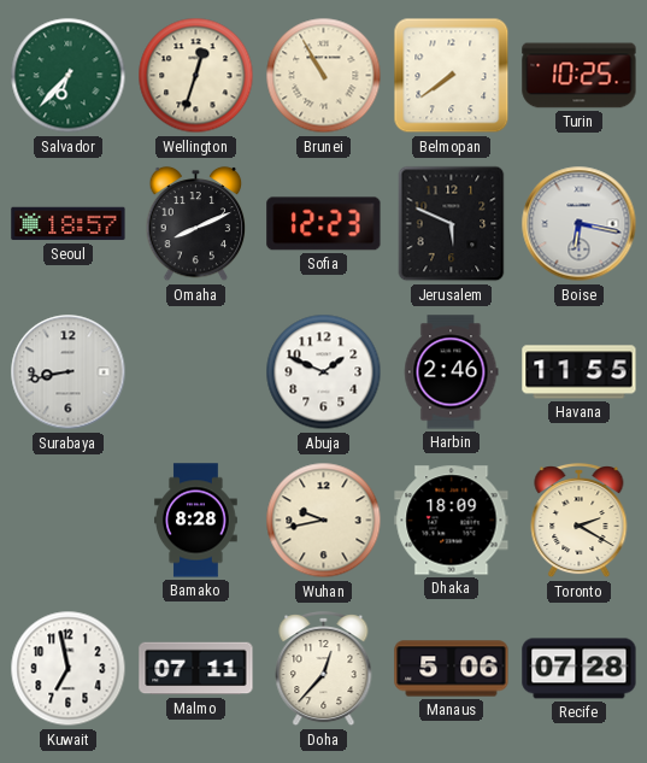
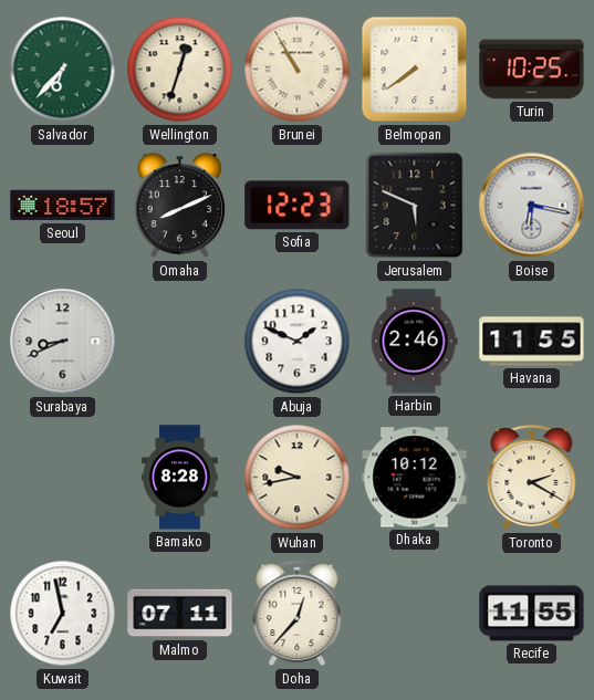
Surabaya: 8:43 -> 8:41
Dhaka: 18:09 -> 10:12
Manaus: 5:06 -> none
Recife: 07:28 -> 11:55
